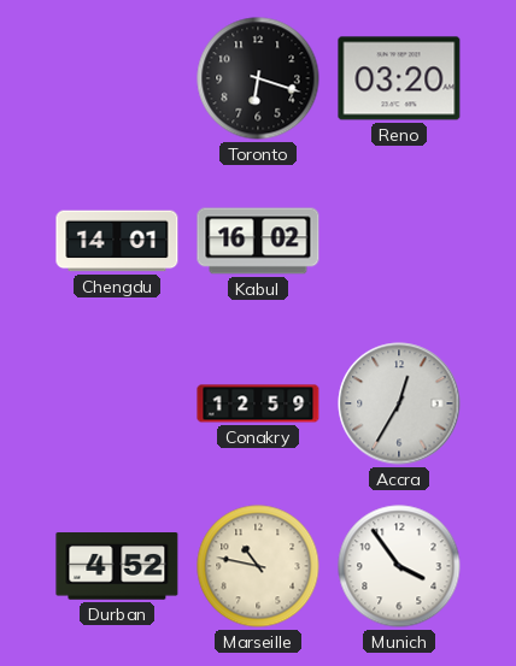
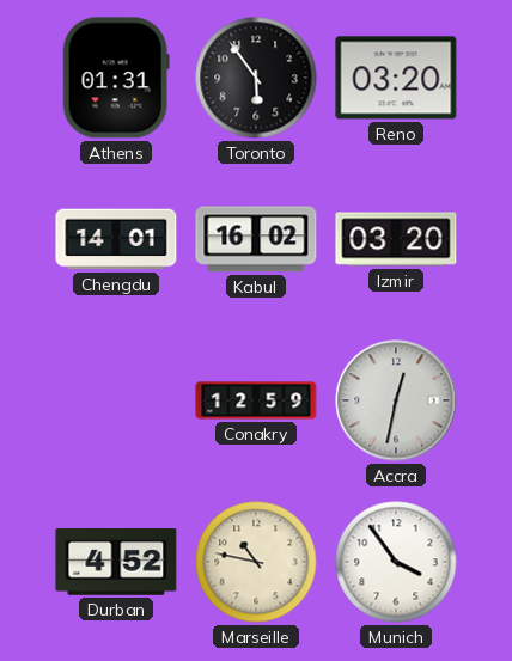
Athens: none -> 01:31
Toronto: 6:18 -> 5:54
Izmir: none -> 03:20
Accra: 12:35 -> 12:32
